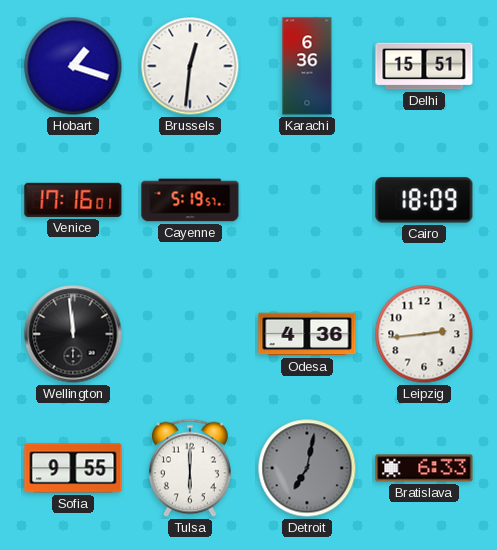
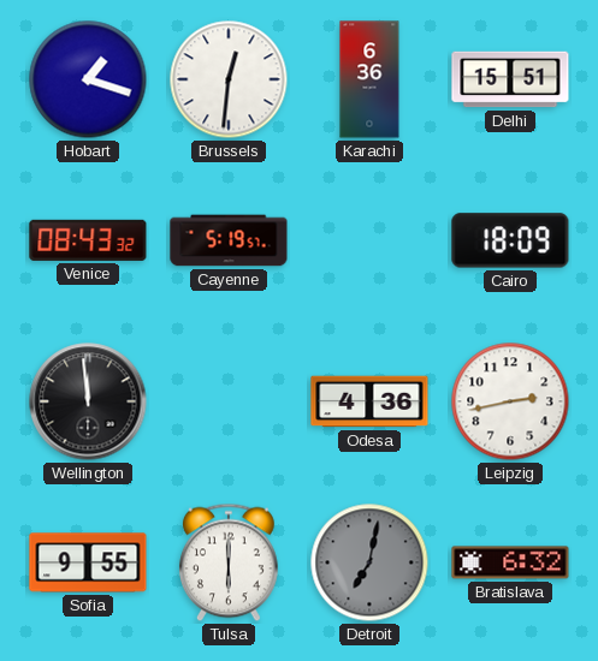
Venice: 17:16 -> 08:43
Leipzig: 2:44 -> 2:43
Bratislava: 6:33 -> 6:32
